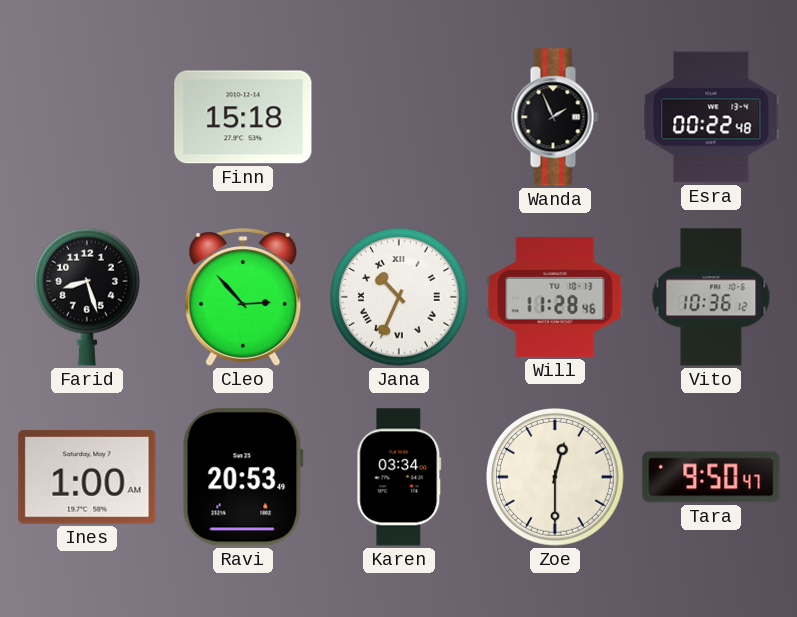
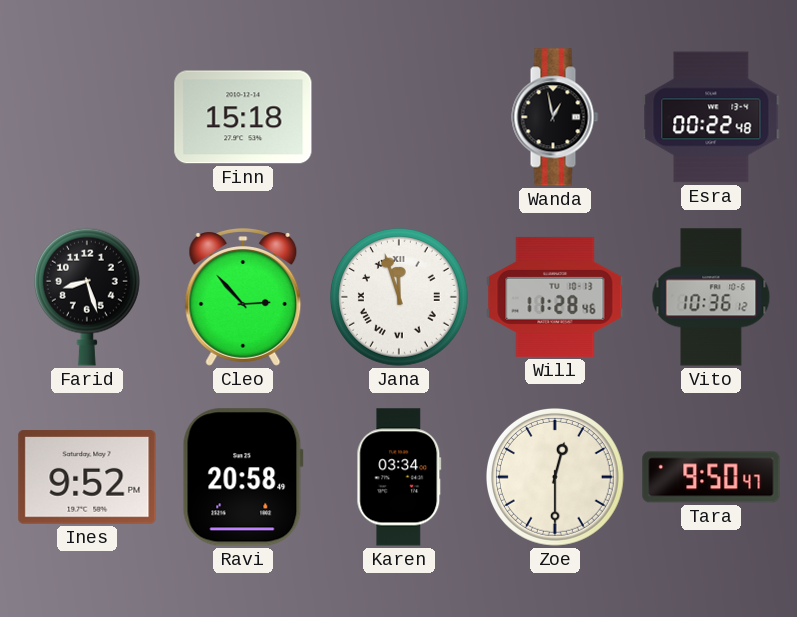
Wanda: 1:56 -> 12:58
Jana: 10:34 -> 11:57
Ines: 1:00 -> 9:52
Ravi: 20:53 -> 20:58
